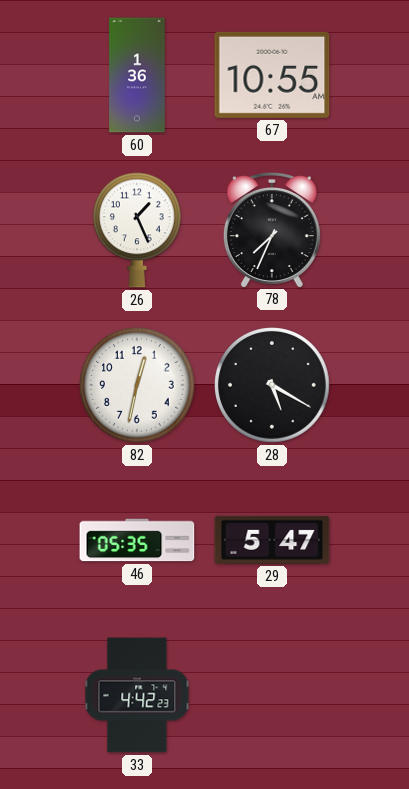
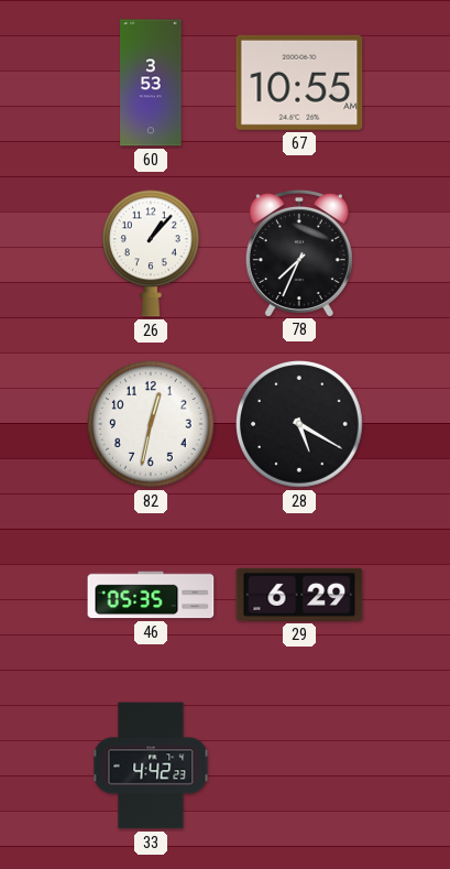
60: 1:36 -> 3:53
26: 1:26 -> 1:07
29: 5:47 -> 6:29
